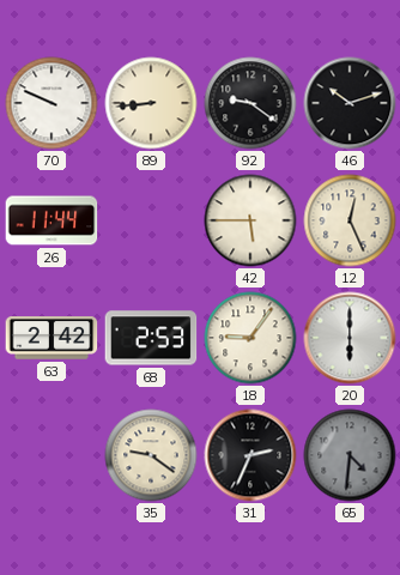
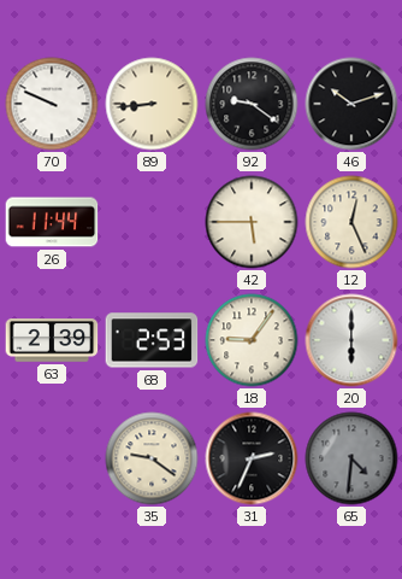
63: 2:42 -> 2:39
